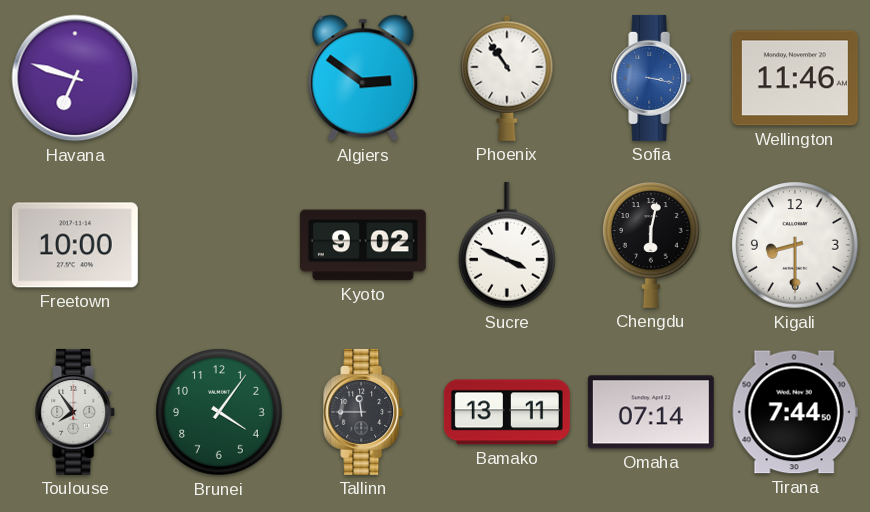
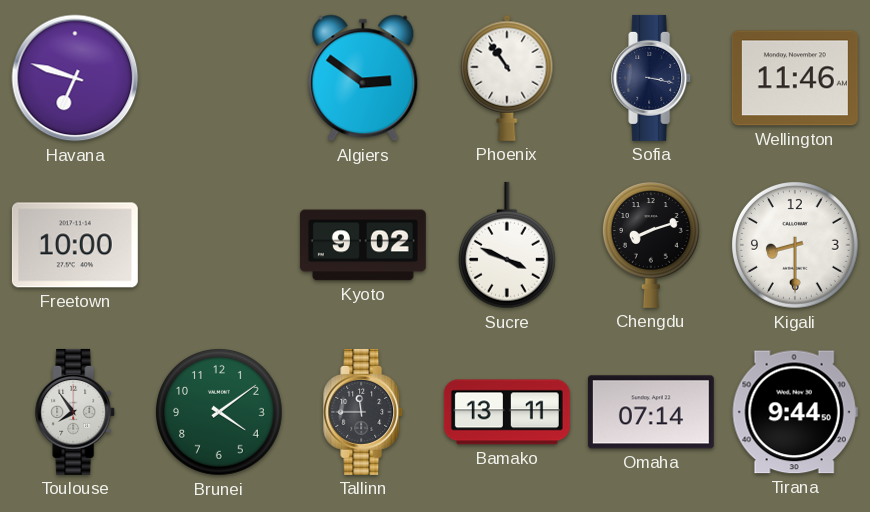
Sofia dial: blue -> navy
Chengdu: 6:02 -> 8:12
Brunei: 4:06 -> 4:09
Tirana: 7:44 -> 9:44
